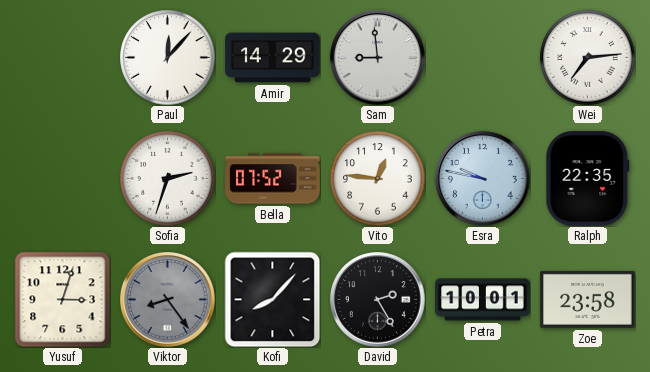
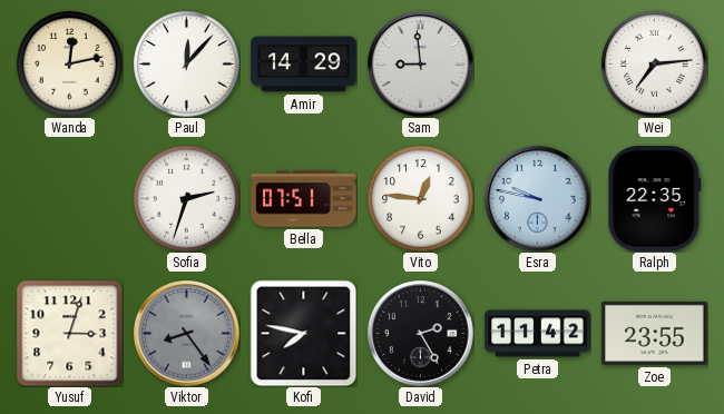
Wanda: none -> 12:13
Bella: 07:52 -> 07:51
Kofi: 8:07 -> 7:47
Petra: 10:01 -> 11:42
Zoe: 23:58 -> 23:55
